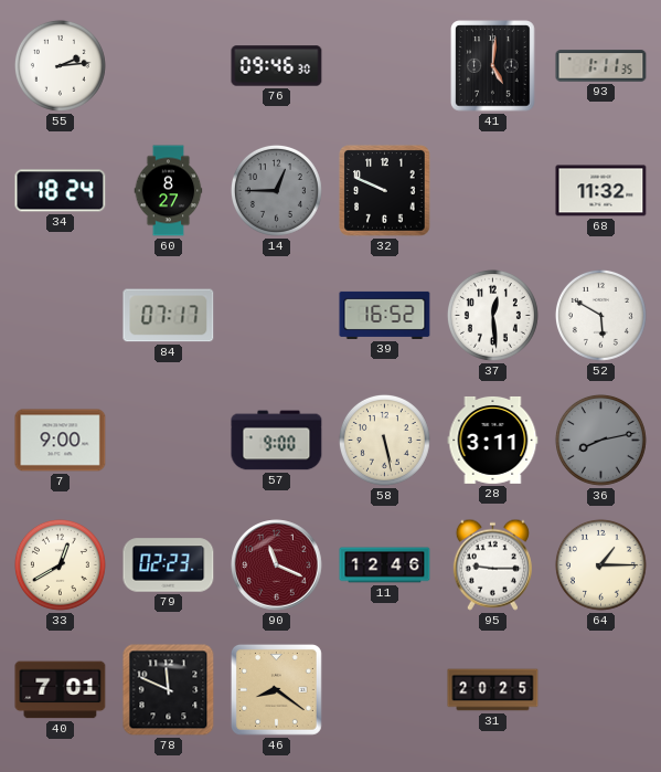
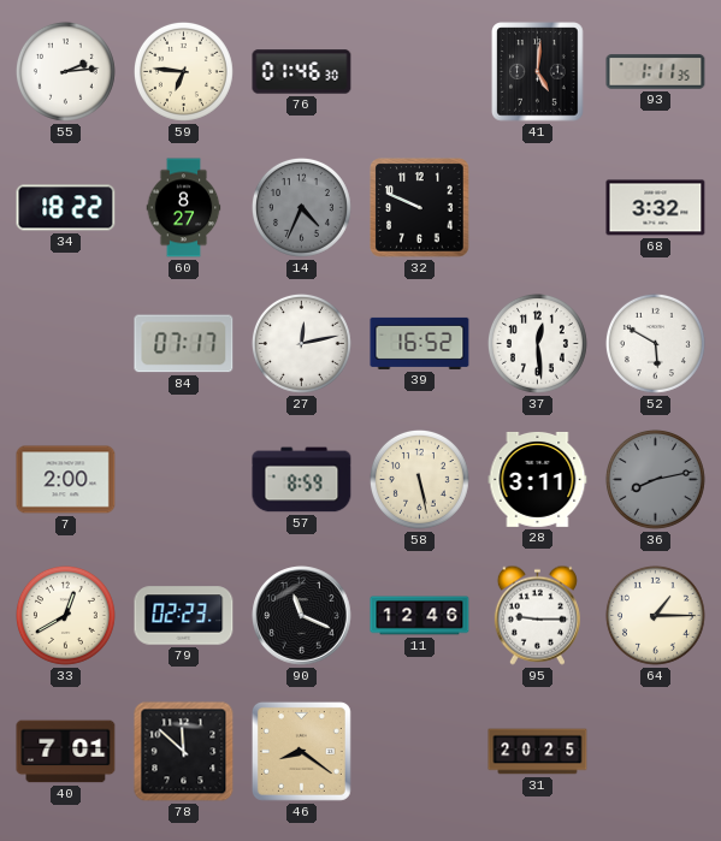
59: none -> 6:46
76: 09:46 -> 01:46
34: 18:24 -> 18:22
14: 12:45 -> 4:34
68: 11:32 -> 3:32
27: none -> 12:13
7: 9:00 -> 2:00
57: 9:00 -> 8:59
90 dial: burgundy -> black
78: 11:49 -> 11:52
